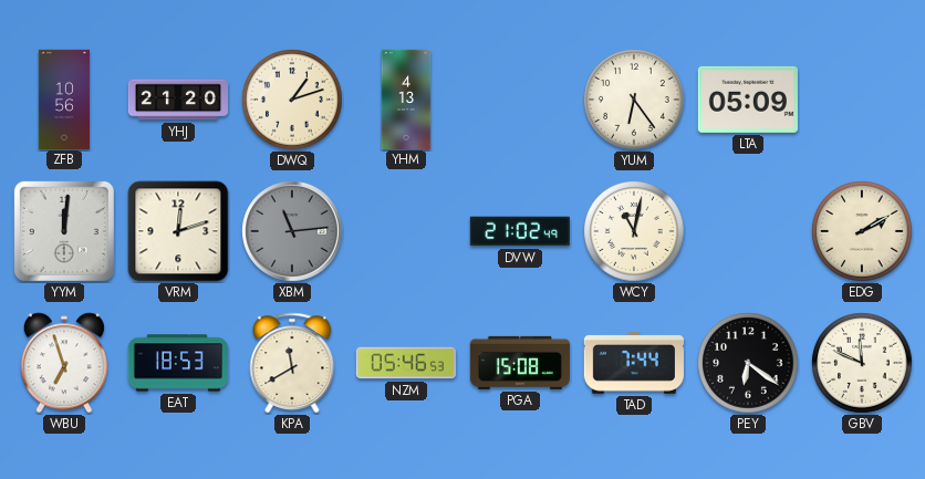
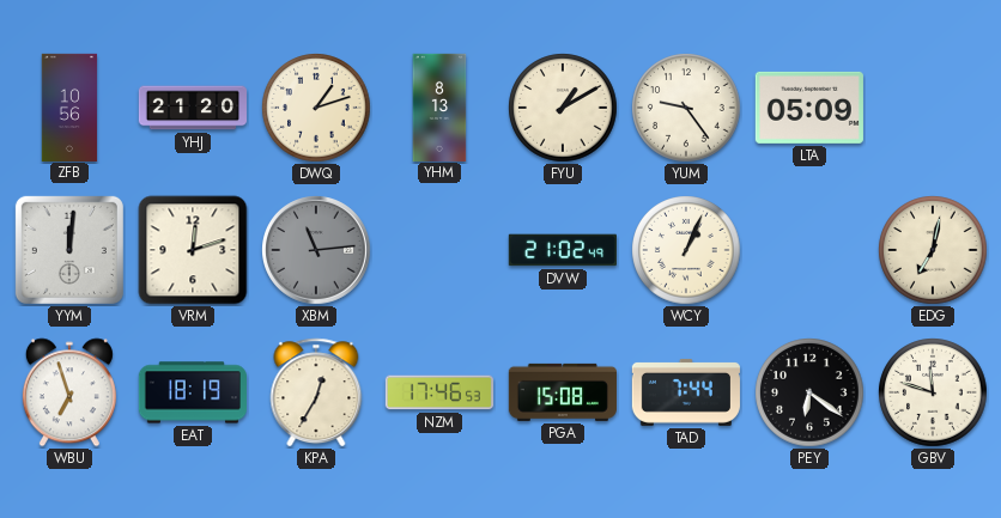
YHM: 4:13 -> 8:13
FYU: none -> 1:10
YUM: 6:24 -> 9:24
WCY: 11:02 -> 1:04
EDG: 2:10 -> 7:02
EAT: 18:53 -> 18:19
KPA: 11:40 -> 12:35
NZM: 05:46 -> 17:46
GBV: 11:49 -> 11:48
